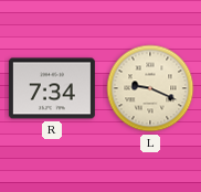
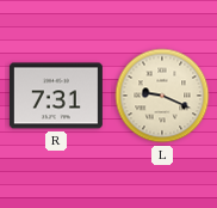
R: 7:34 -> 7:31
